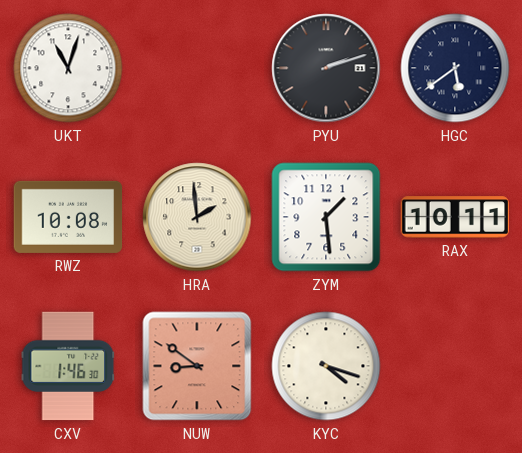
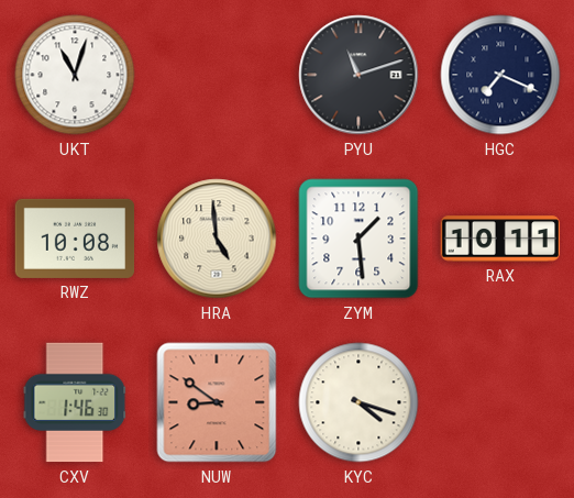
PYU: 2:12 -> 11:12
HGC: 5:39 -> 7:19
HRA: 1:59 -> 4:59
